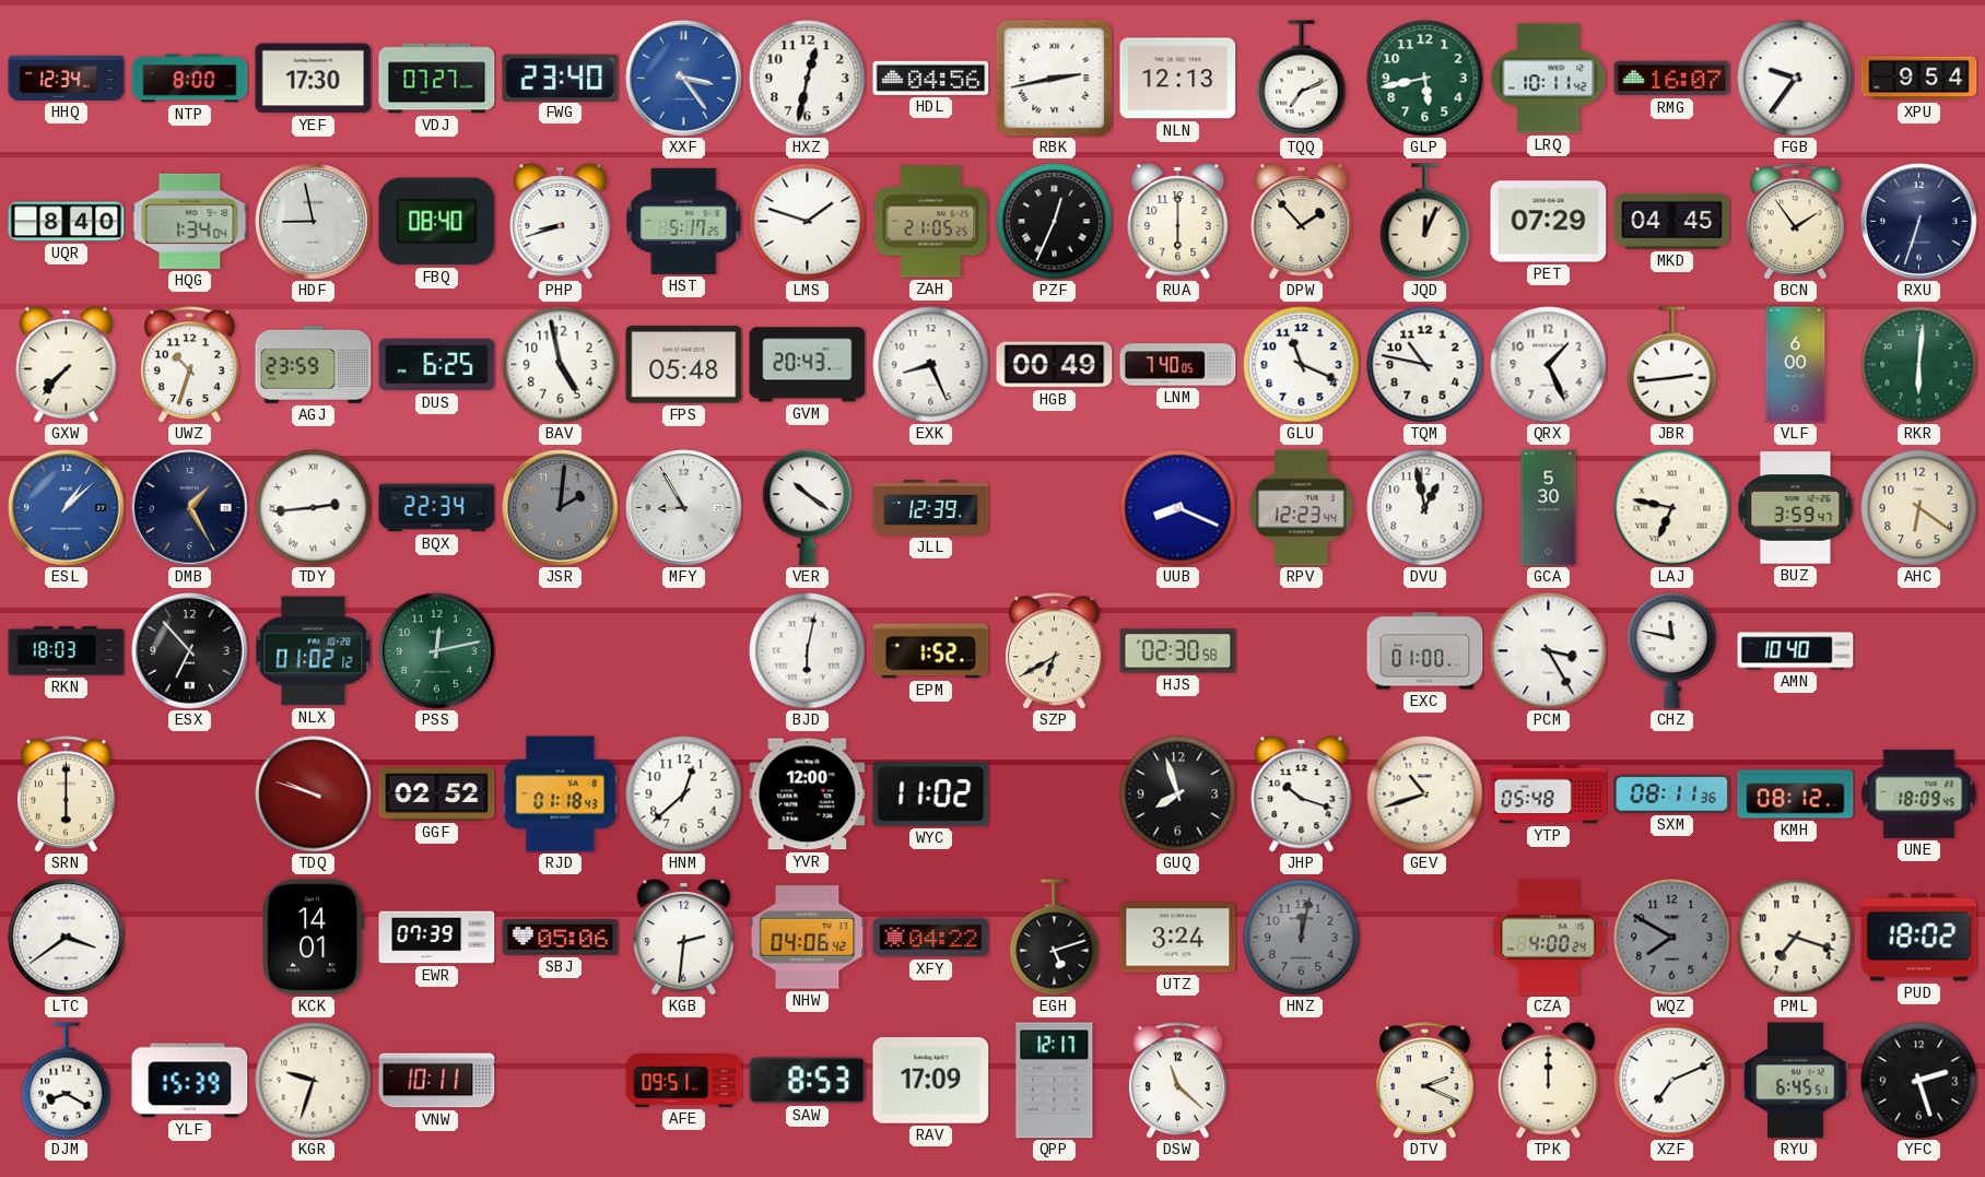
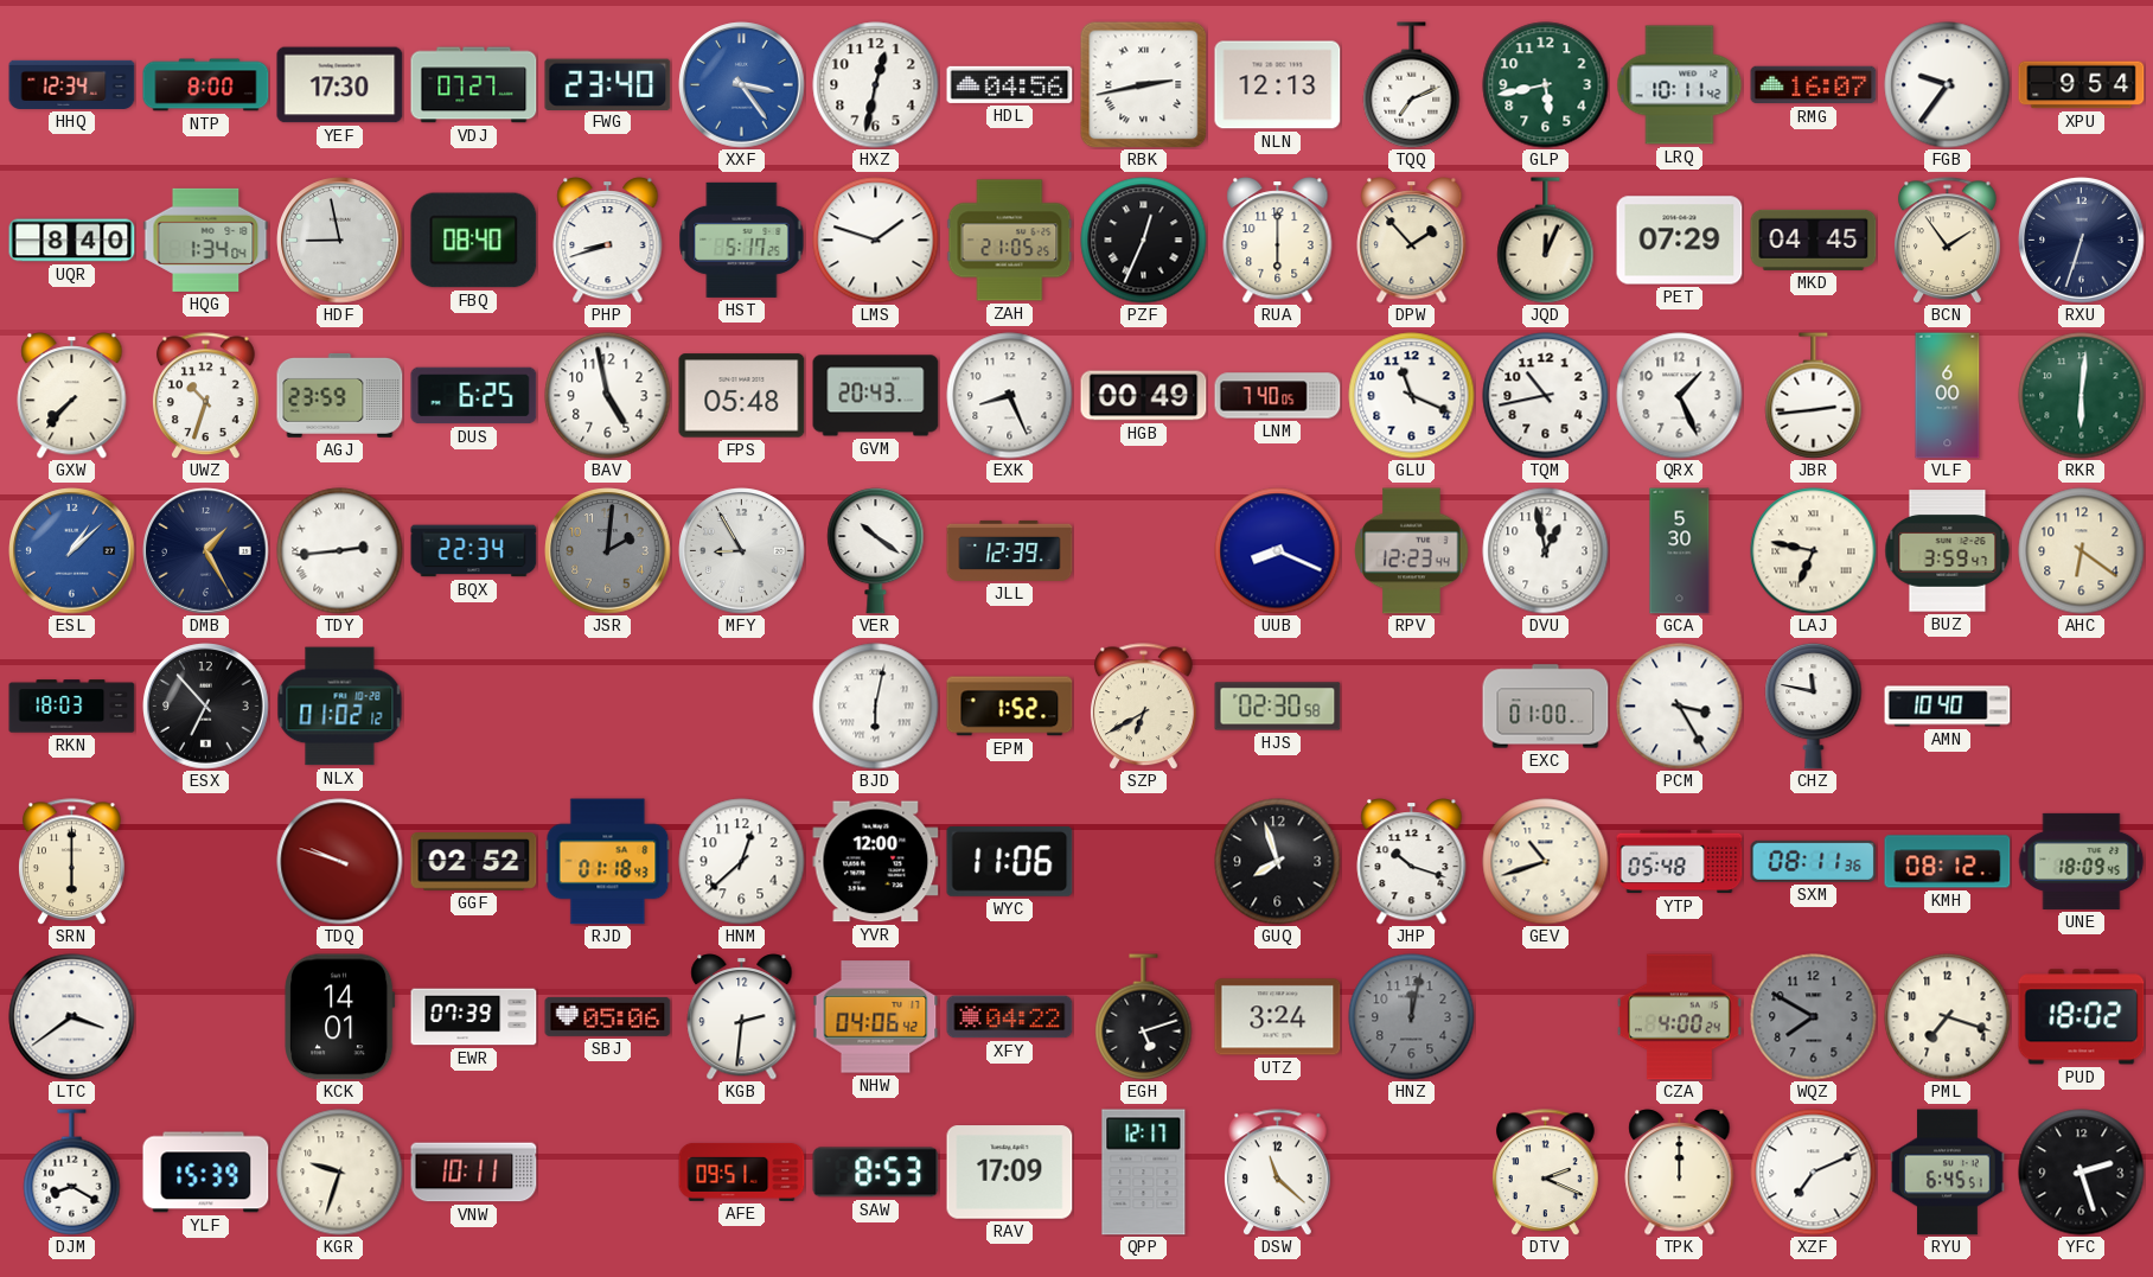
TQM: 10:47 -> 10:43
PSS: 12:13 -> none
WYC: 11:02 -> 11:06
